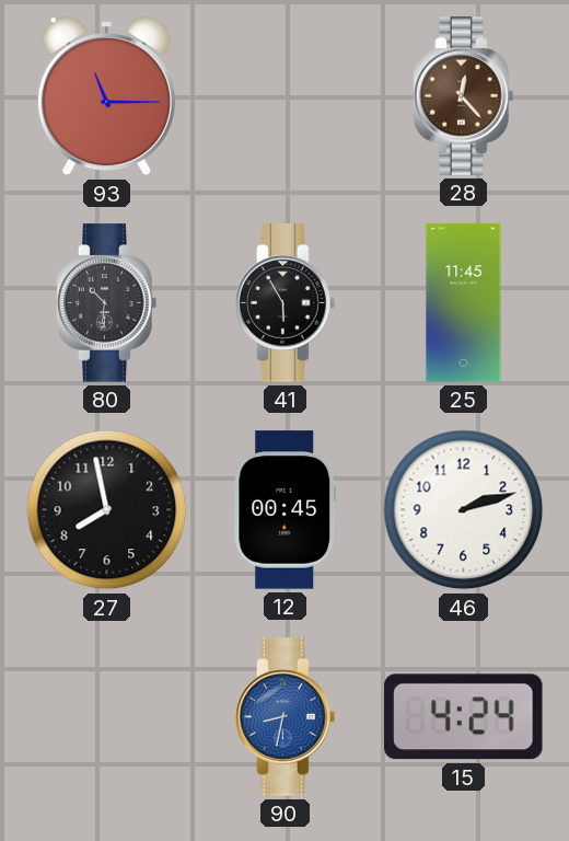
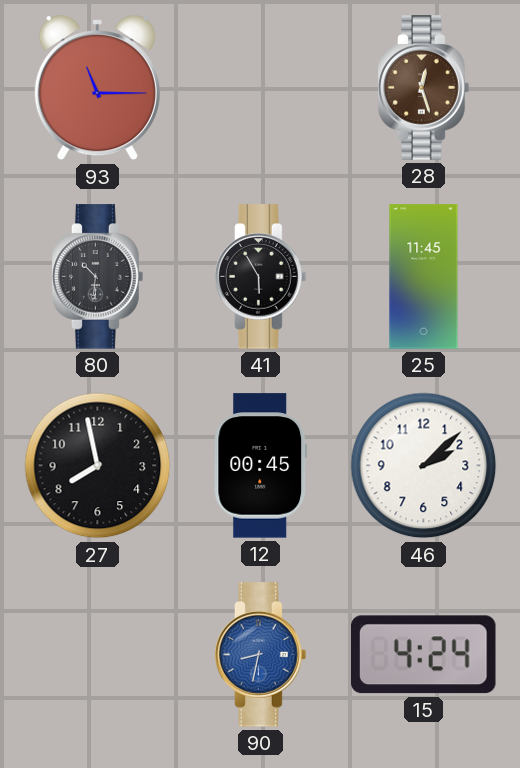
28: 12:23 -> 12:27
46: 2:12 -> 2:08
